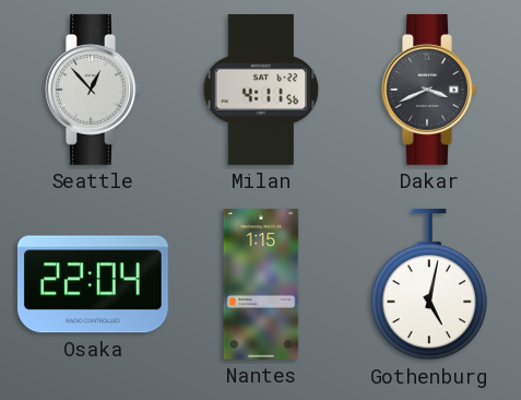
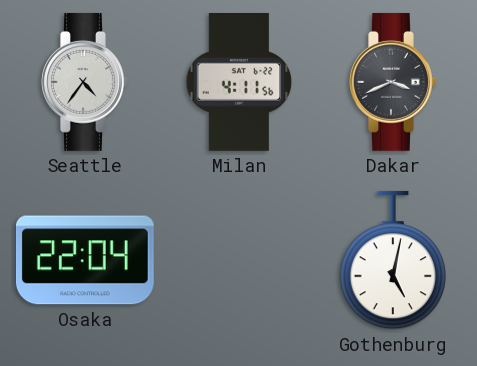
Seattle: 12:53 -> 4:36
Nantes: 1:15 -> none
